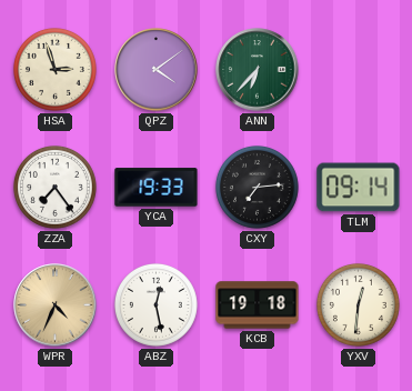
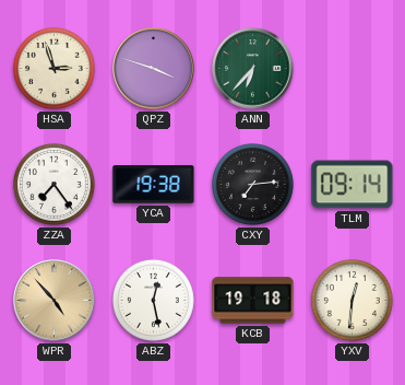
QPZ: 4:09 -> 3:48
YCA: 19:33 -> 19:38
WPR: 4:34 -> 4:53
